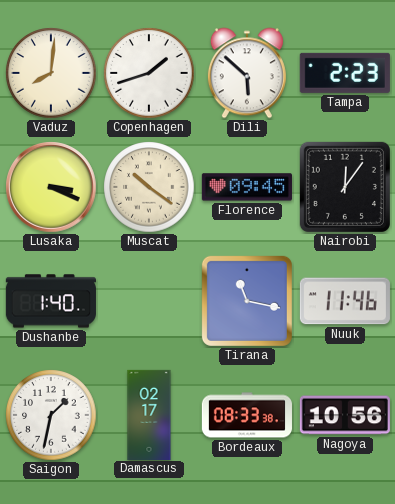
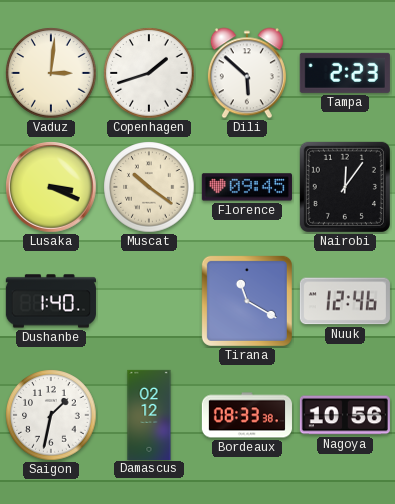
Vaduz: 8:01 -> 3:01
Tirana: 11:17 -> 11:20
Nuuk: 11:46 -> 12:46
Damascus: 02:17 -> 02:12
